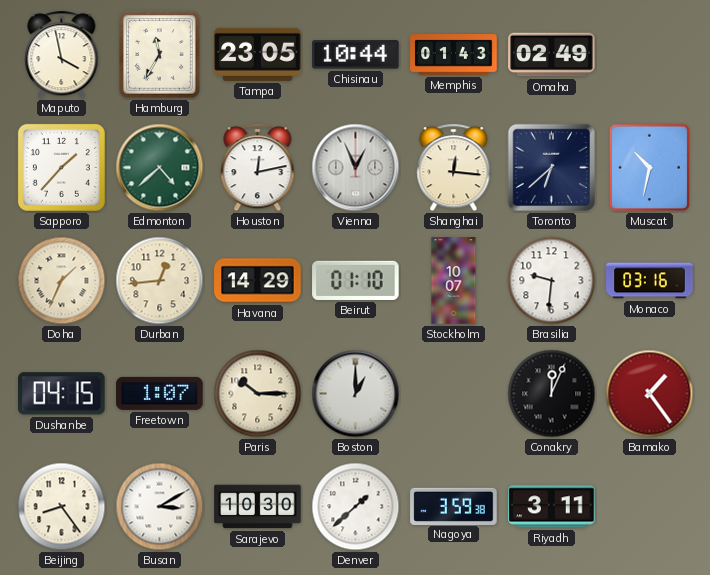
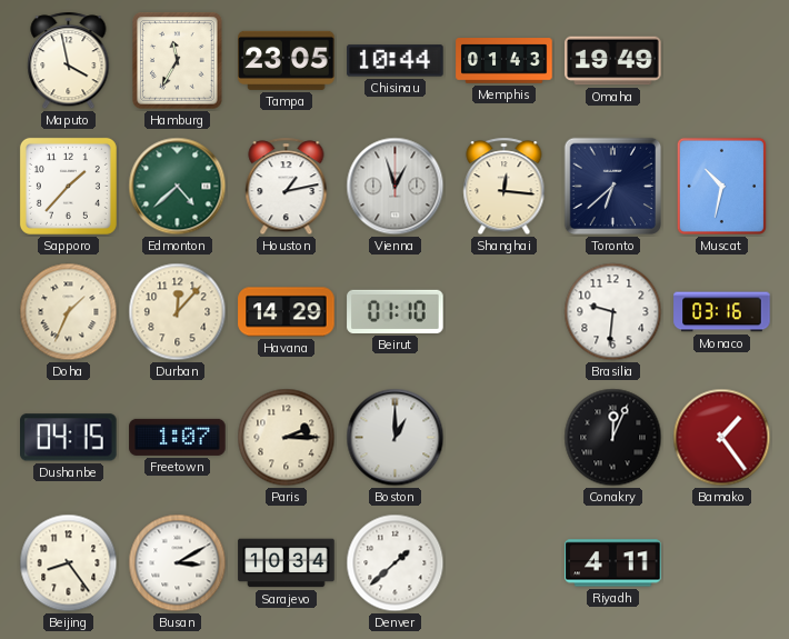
Omaha: 02:49 -> 19:49
Houston: 12:13 -> 1:13
Vienna: 12:56 -> 12:57
Durban: 12:44 -> 12:07
Stockholm: 10:07 -> none
Paris: 10:15 -> 2:15
Sarajevo: 10:30 -> 10:34
Nagoya: 3:59 -> none
Riyadh: 3:11 -> 4:11
